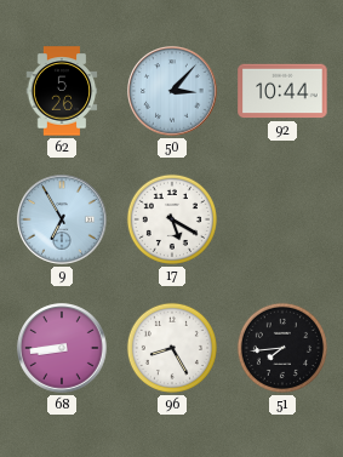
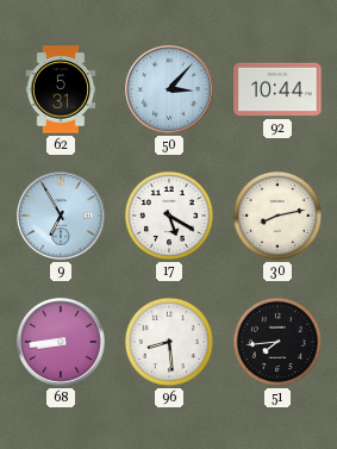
62: 5:26 -> 5:31
30: none -> 8:13
96: 8:25 -> 8:29
